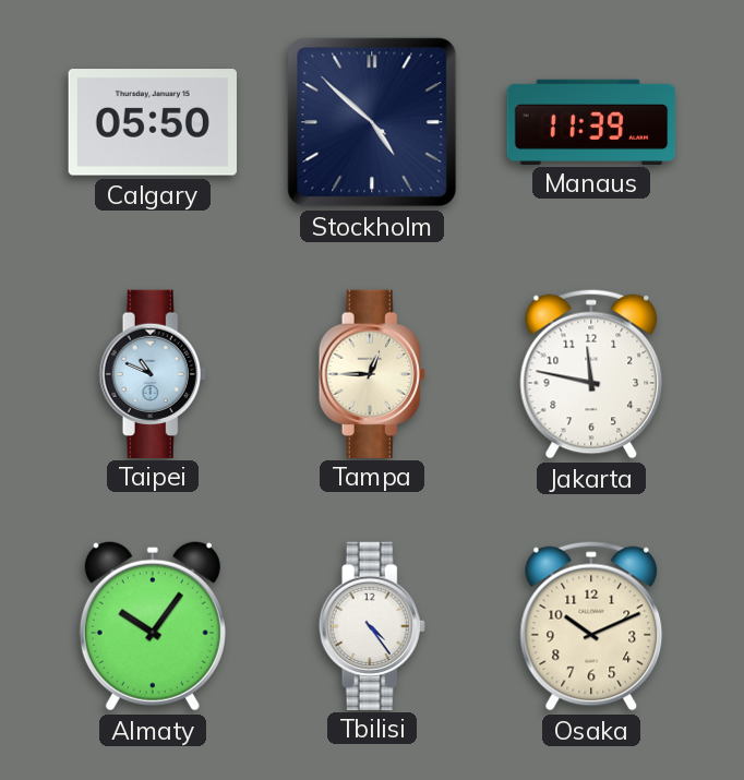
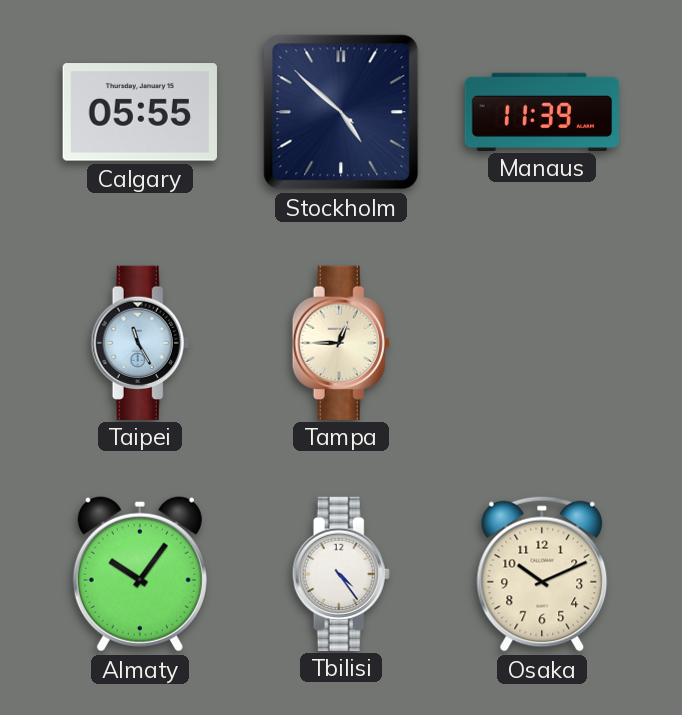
Calgary: 05:50 -> 05:55
Taipei: 10:49 -> 11:25
Jakarta: 11:47 -> none
